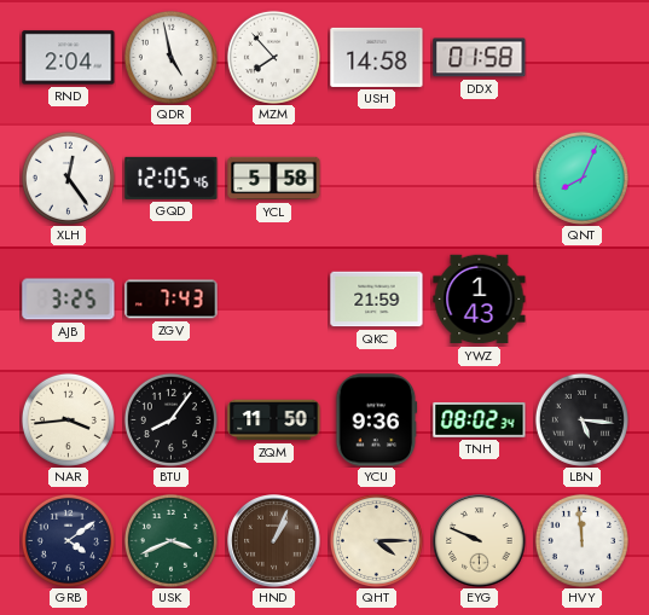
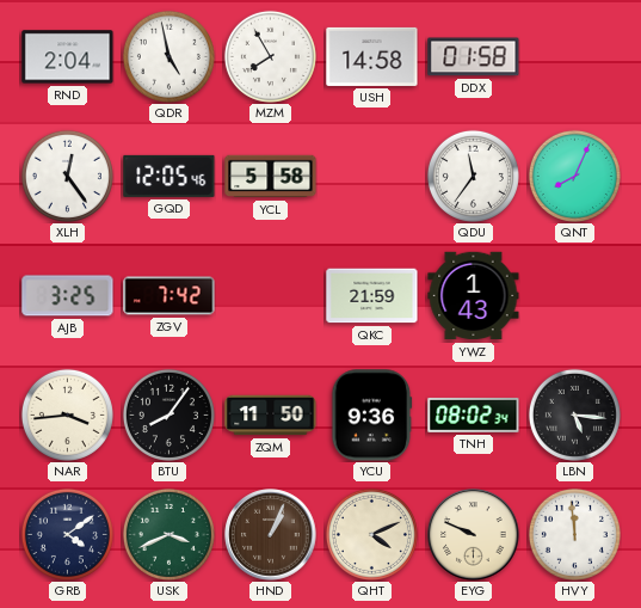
MZM: 7:53 -> 7:55
QDU: none -> 11:36
ZGV: 7:43 -> 7:42
QHT: 4:15 -> 4:11
